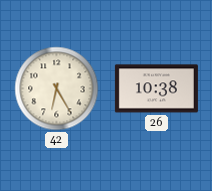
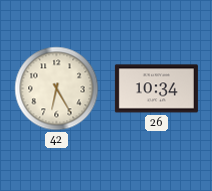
26: 10:38 -> 10:34
